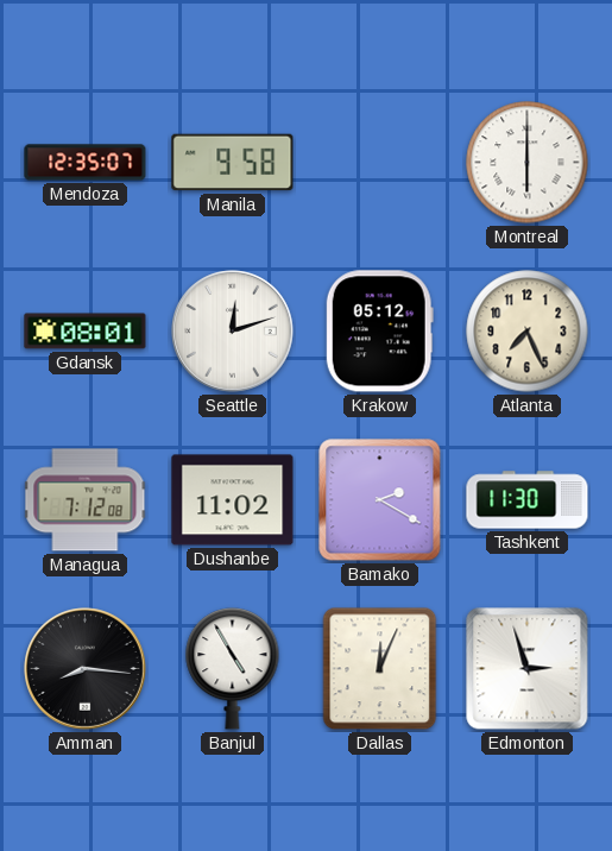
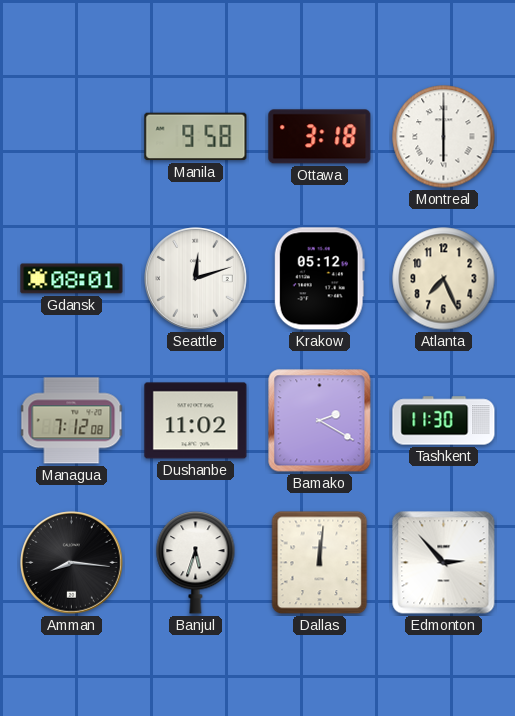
Mendoza: 12:35 -> none
Ottawa: none -> 3:18
Banjul: 4:55 -> 5:33
Dallas: 12:04 -> 12:01
Edmonton: 2:57 -> 2:53
